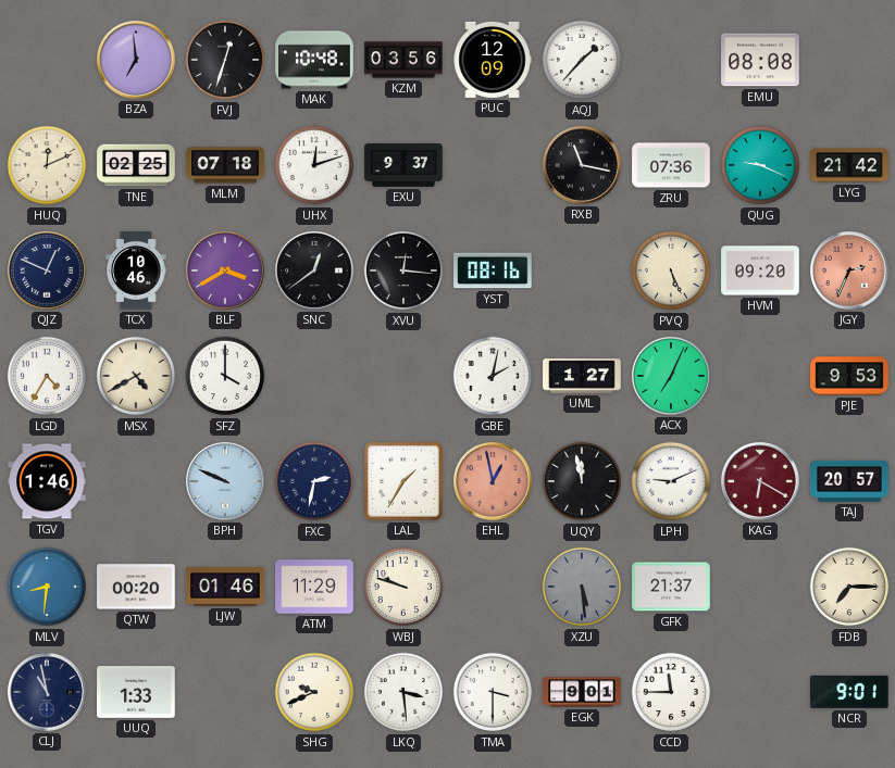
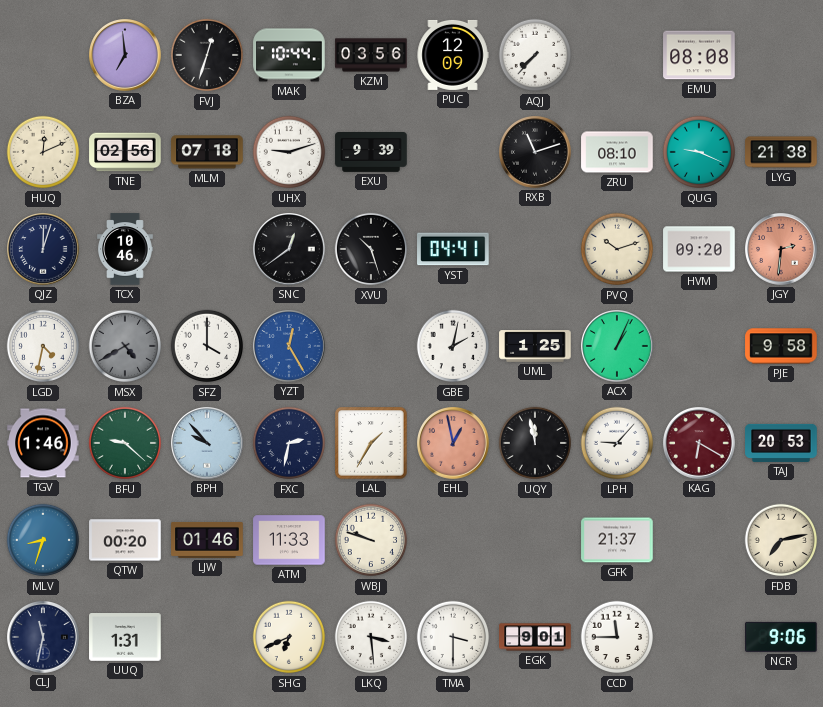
MAK: 10:48 -> 10:44
AQJ: 1:37 -> 7:37
TNE: 02:25 -> 02:56
UHX: 12:12 -> 9:12
EXU: 9:37 -> 9:39
RXB: 11:17 -> 11:12
ZRU: 07:36 -> 08:10
LYG: 21:42 -> 21:38
QJZ: 12:49 -> 12:03
BLF: 3:40 -> none
XVU: 12:16 -> 10:27
YST: 08:16 -> 04:41
PVQ: 5:26 -> 10:12
JGY: 2:34 -> 2:31
LGD: 4:35 -> 4:32
MSX dial: cream -> grey
YZT: none -> 12:25
UML: 1:27 -> 1:25
ACX: 7:04 -> 1:04
PJE: 9:53 -> 9:58
BFU: none -> 9:22
BPH: 9:49 -> 9:53
LPH: 9:11 -> 9:07
TAJ: 20:57 -> 20:53
MLV: 8:31 -> 8:33
ATM: 11:29 -> 11:33
XZU: 5:29 -> none
FDB: 7:15 -> 7:13
CLJ: 10:58 -> 11:32
UUQ: 1:33 -> 1:31
SHG: 9:41 -> 6:41
NCR: 9:01 -> 9:06
